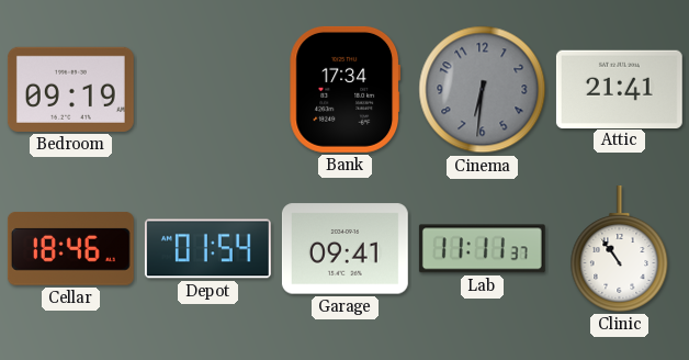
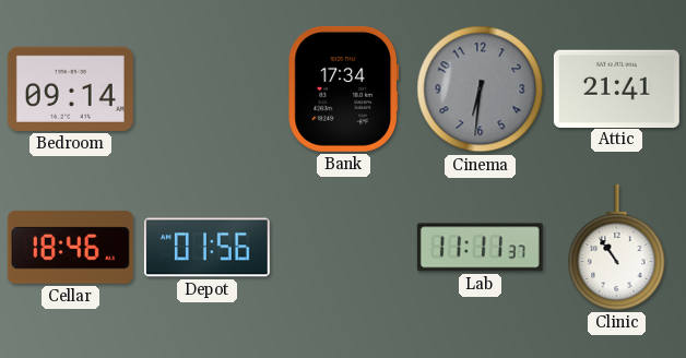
Bedroom: 09:19 -> 09:14
Depot: 01:54 -> 01:56
Garage: 09:41 -> none
